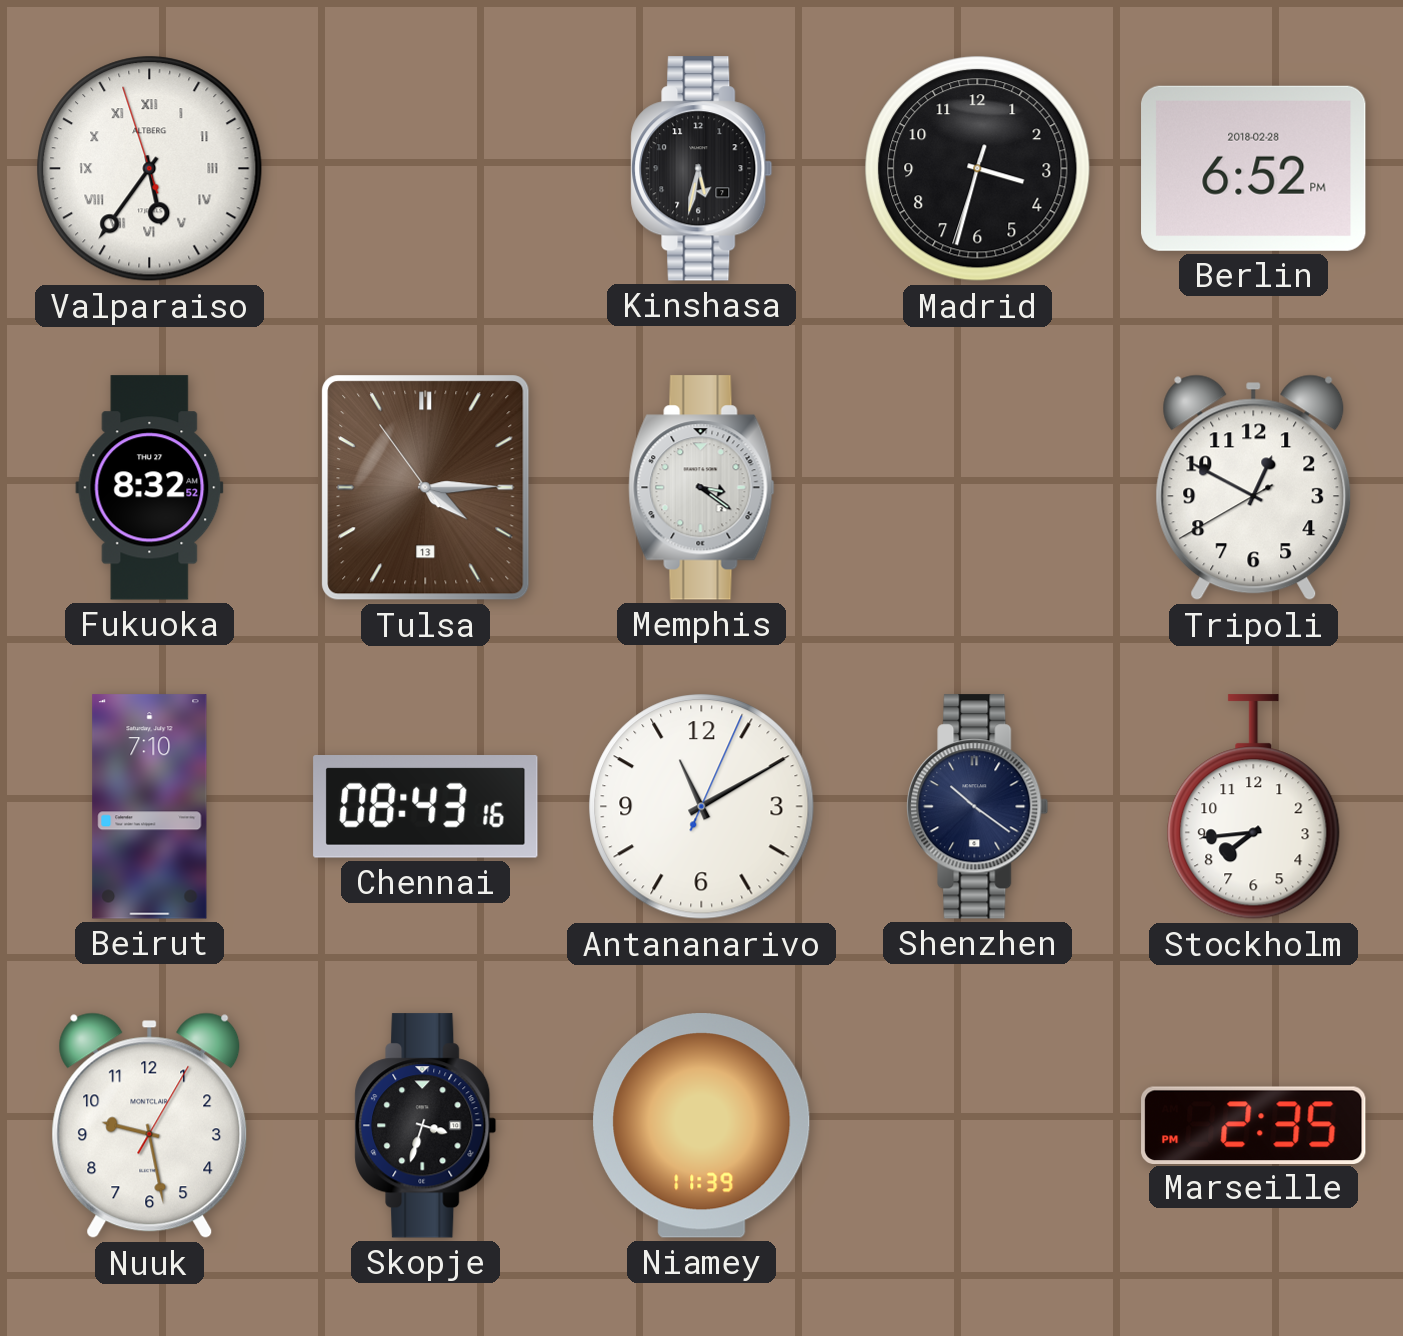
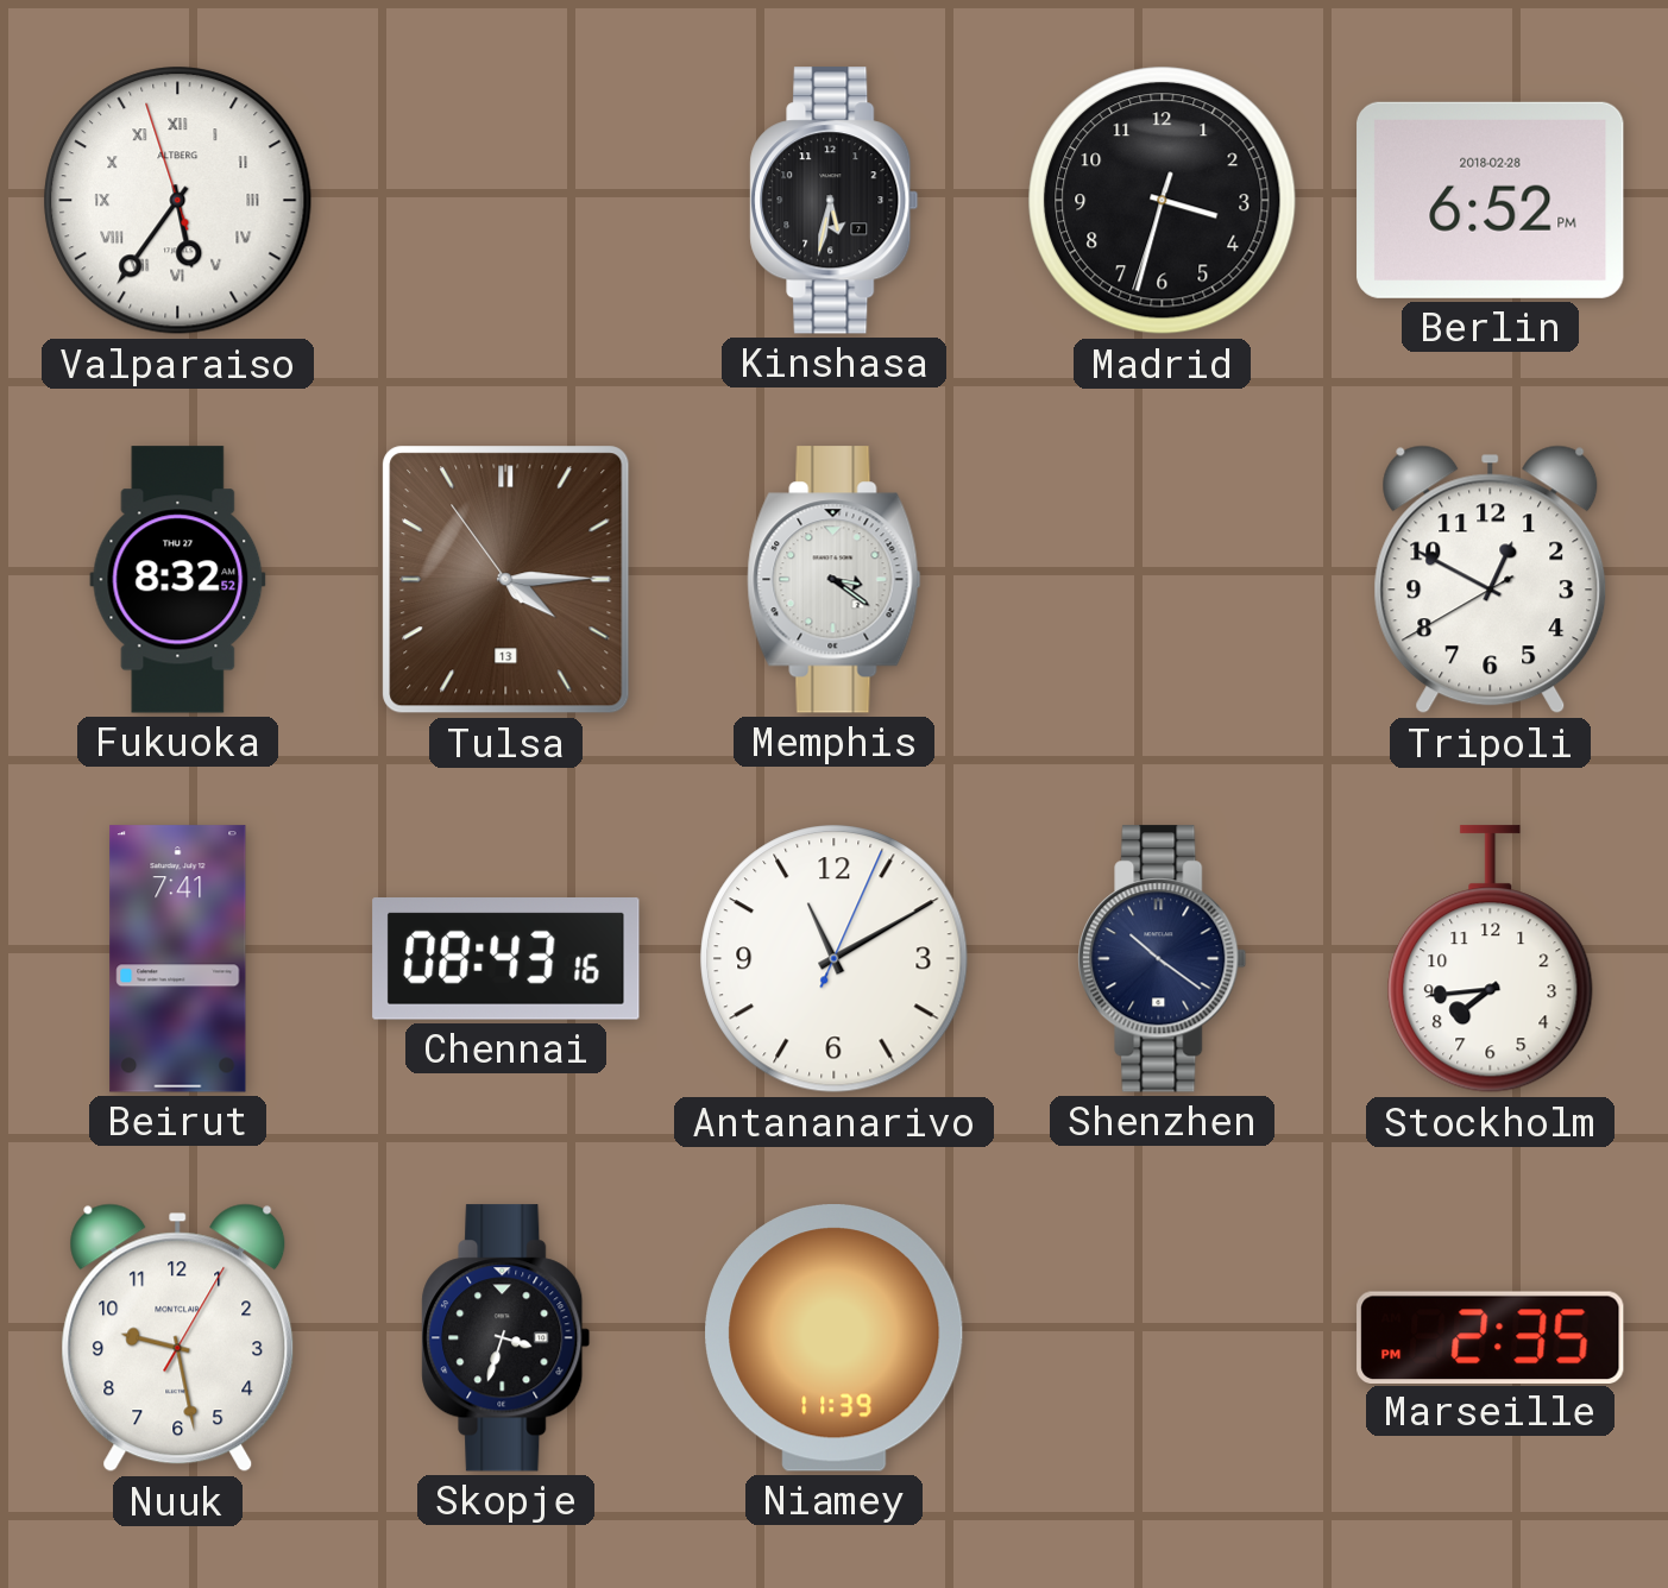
Beirut: 7:10 -> 7:41
